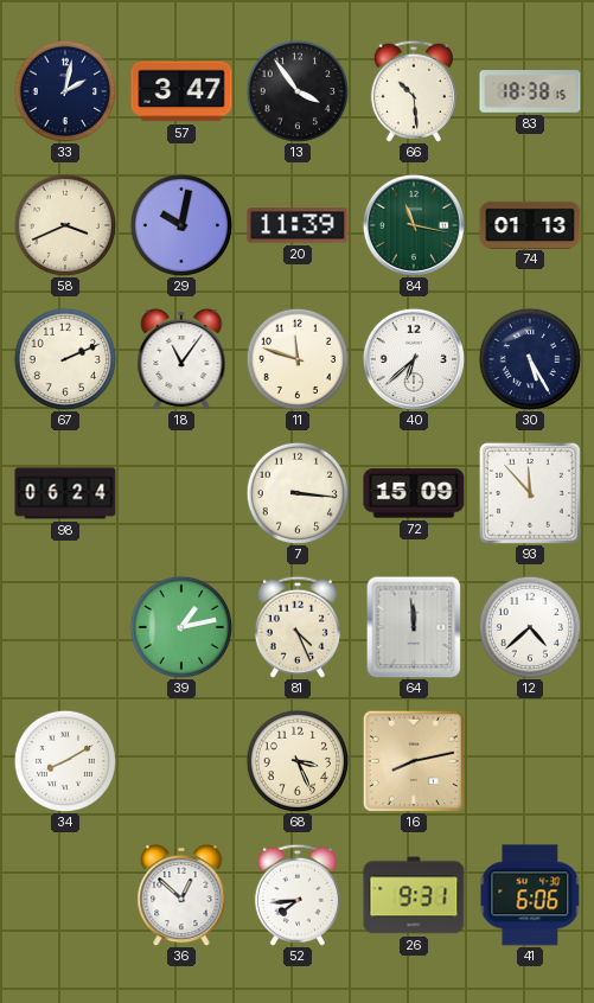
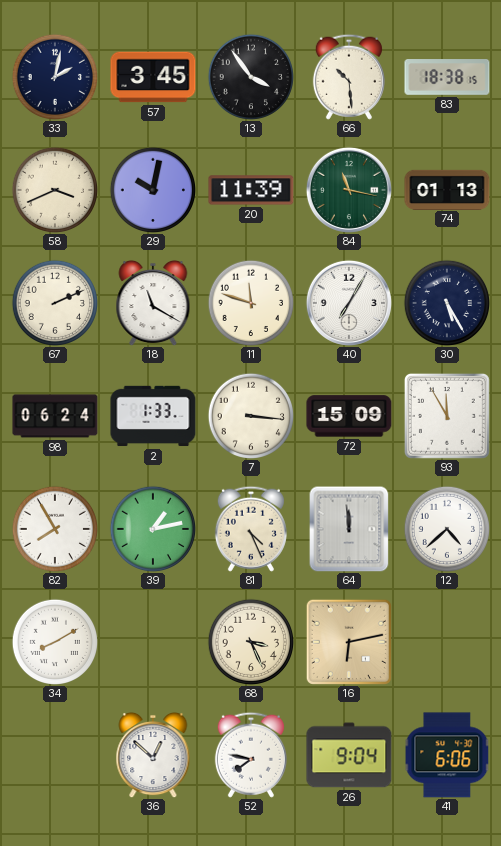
57: 3:47 -> 3:45
18: 11:06 -> 11:20
40: 6:38 -> 7:05
2: none -> 1:33
93: 11:53 -> 11:55
82: none -> 7:55
16: 8:13 -> 6:13
52: 7:44 -> 7:47
26: 9:31 -> 9:04
